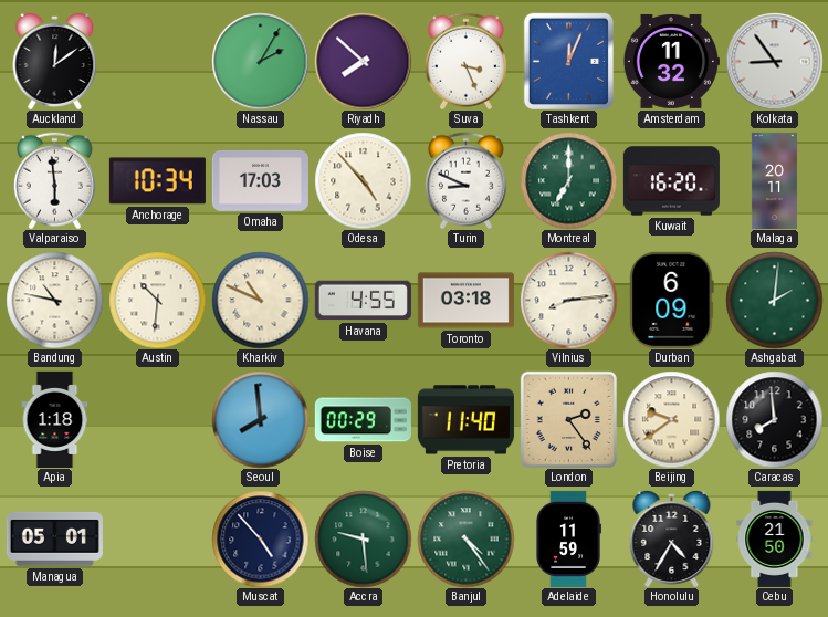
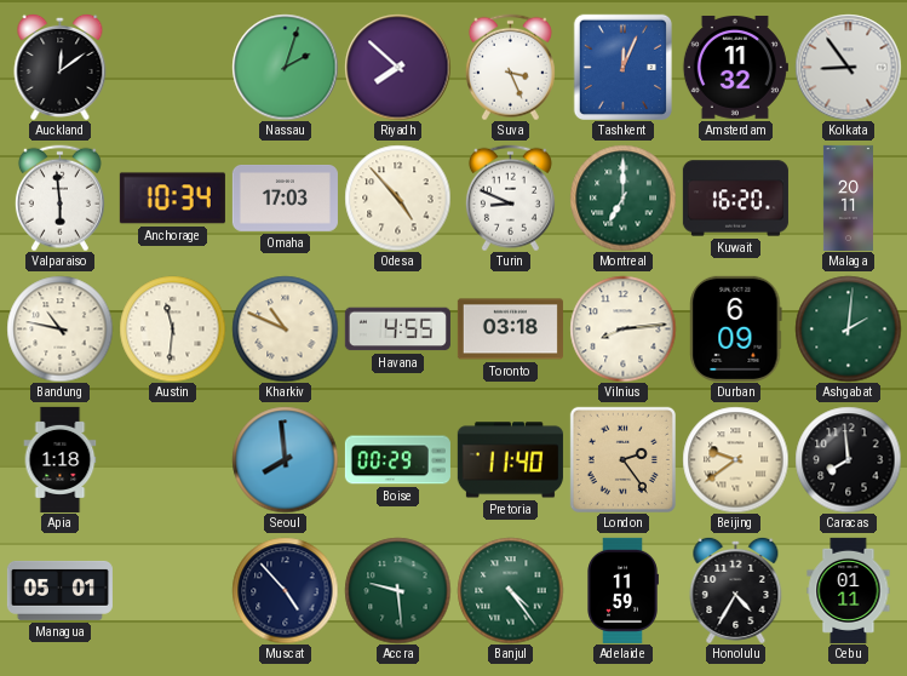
Nassau: 2:05 -> 2:03
Austin: 10:31 -> 11:31
Cebu: 21:50 -> 01:11
